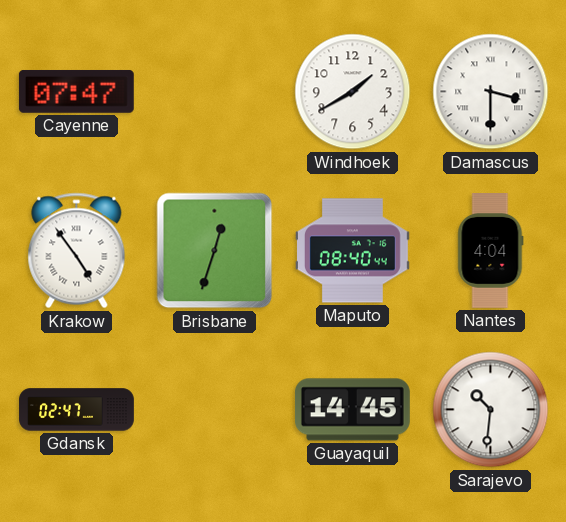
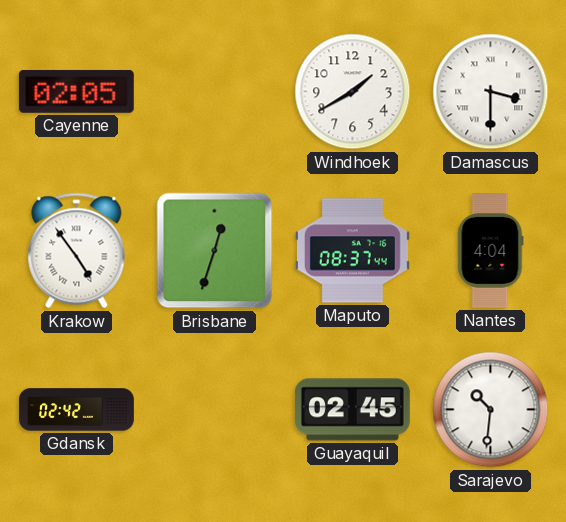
Cayenne: 07:47 -> 02:05
Maputo: 08:40 -> 08:37
Gdansk: 02:47 -> 02:42
Guayaquil: 14:45 -> 02:45
